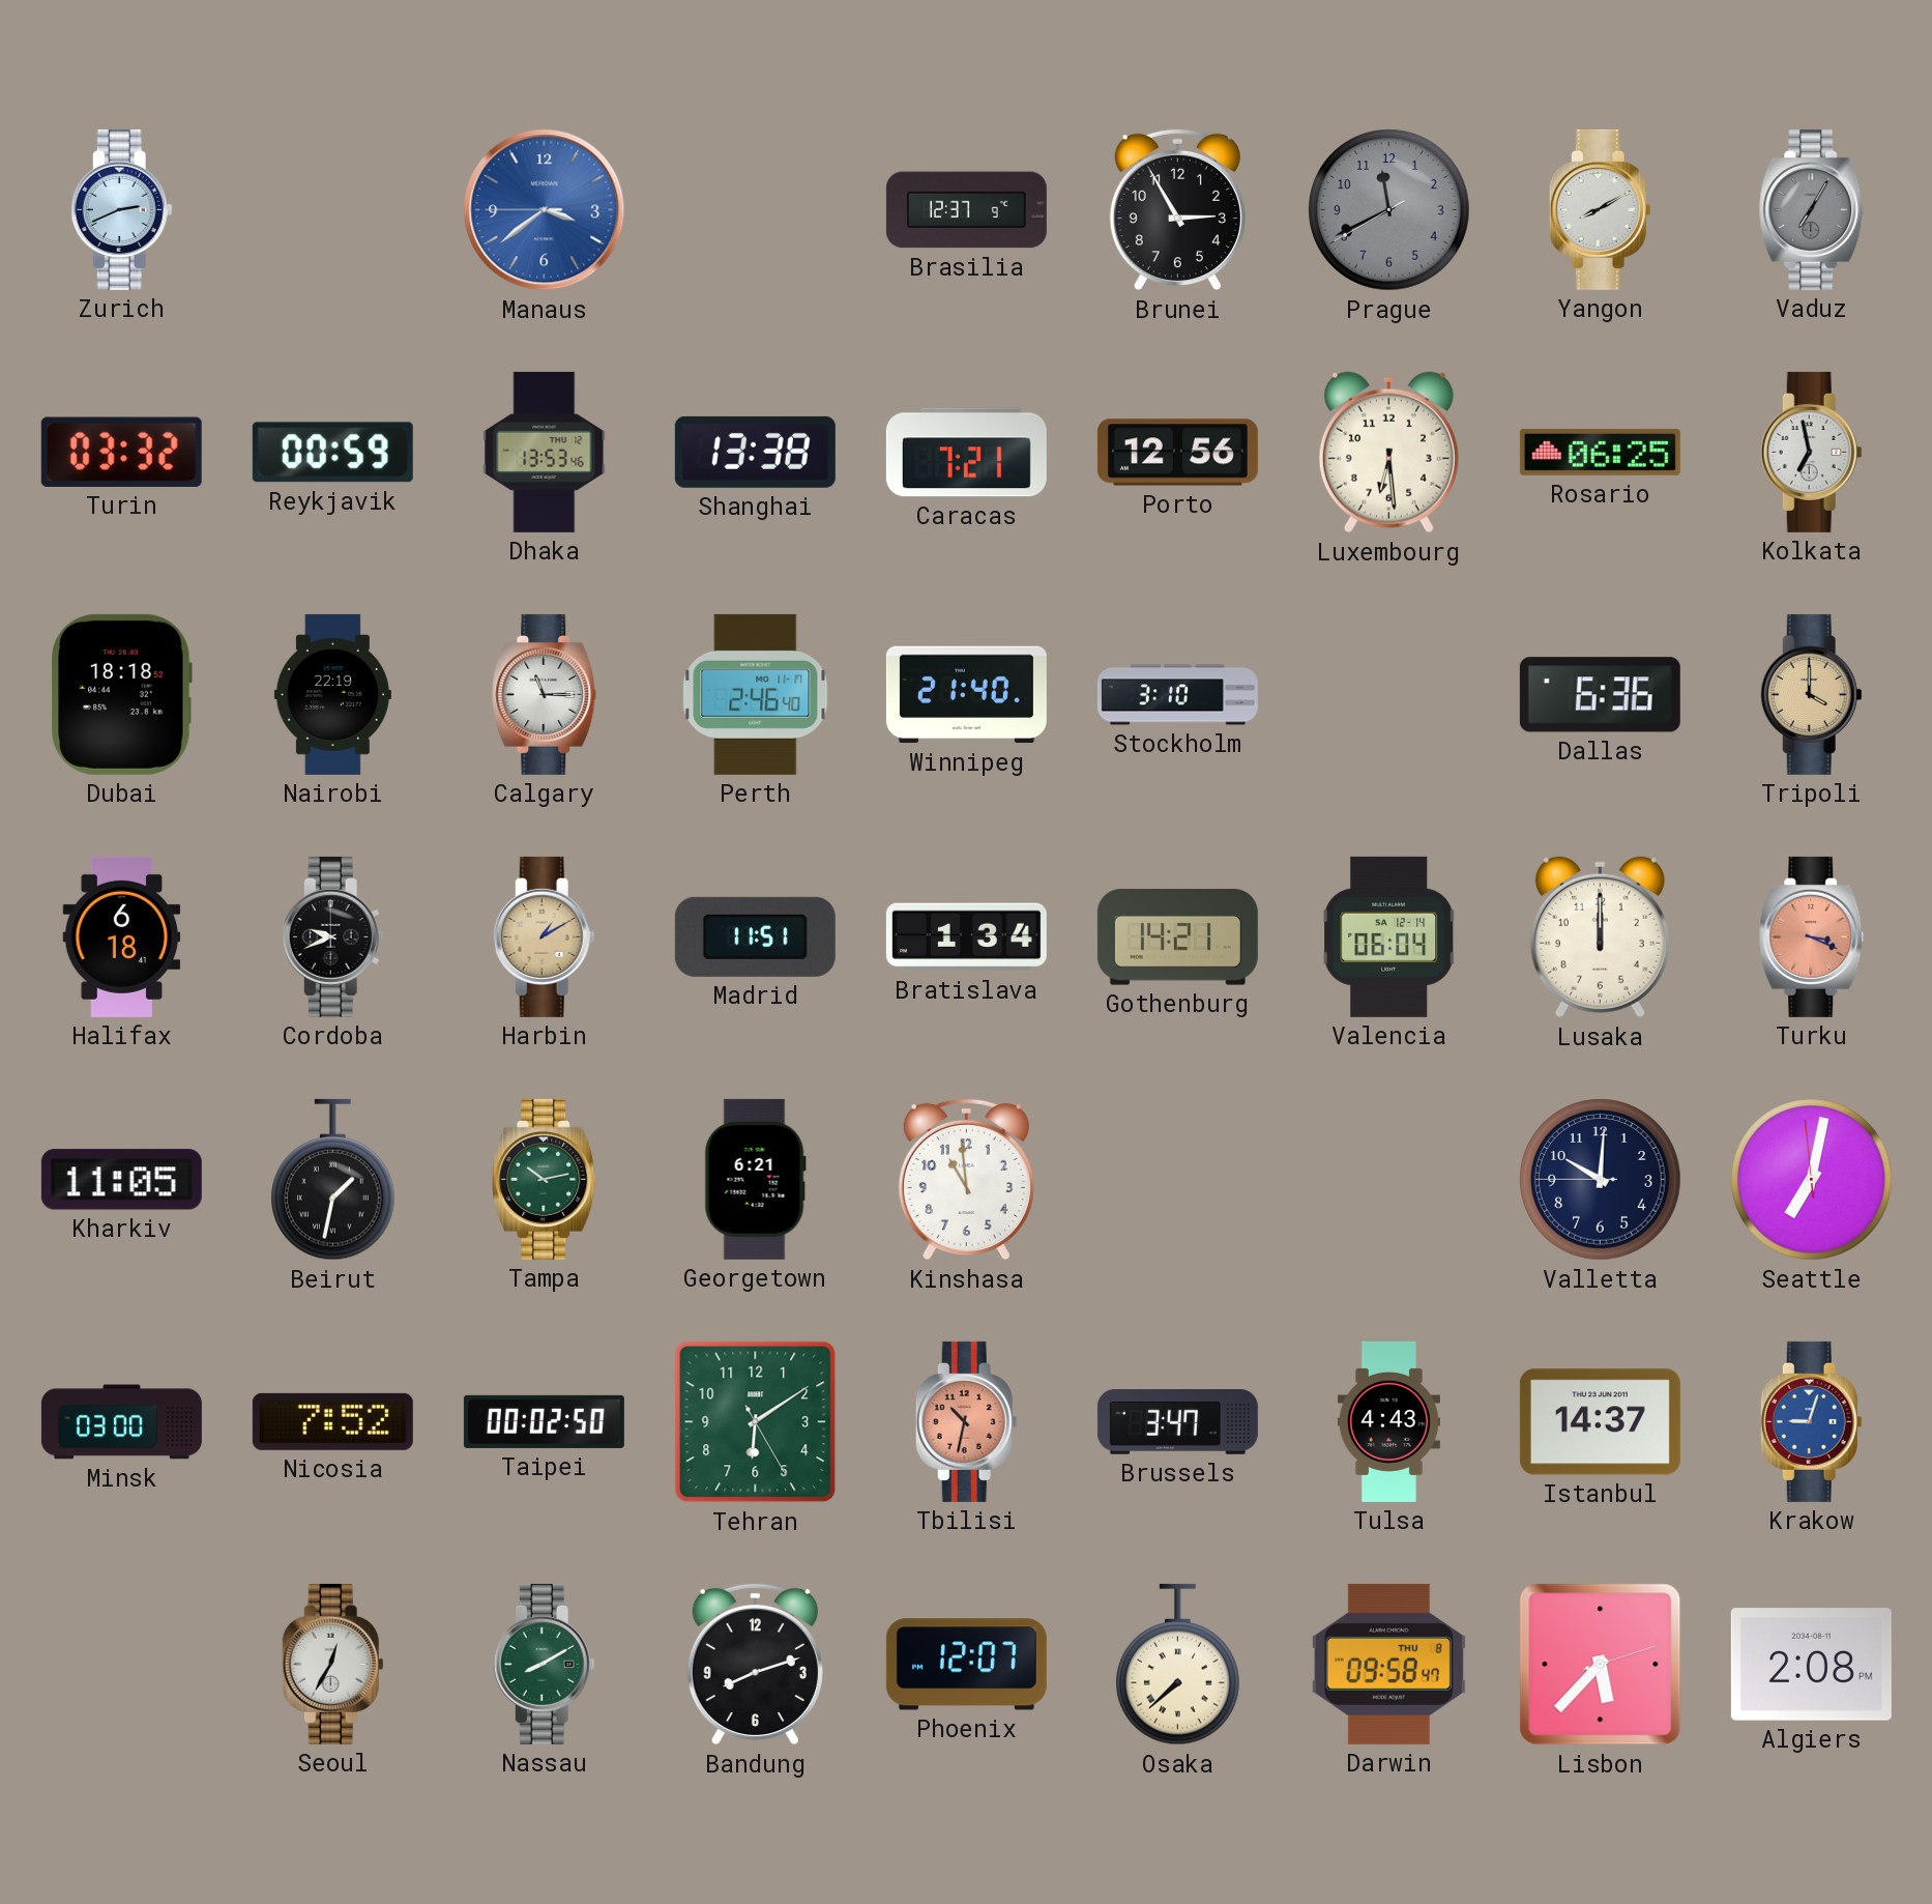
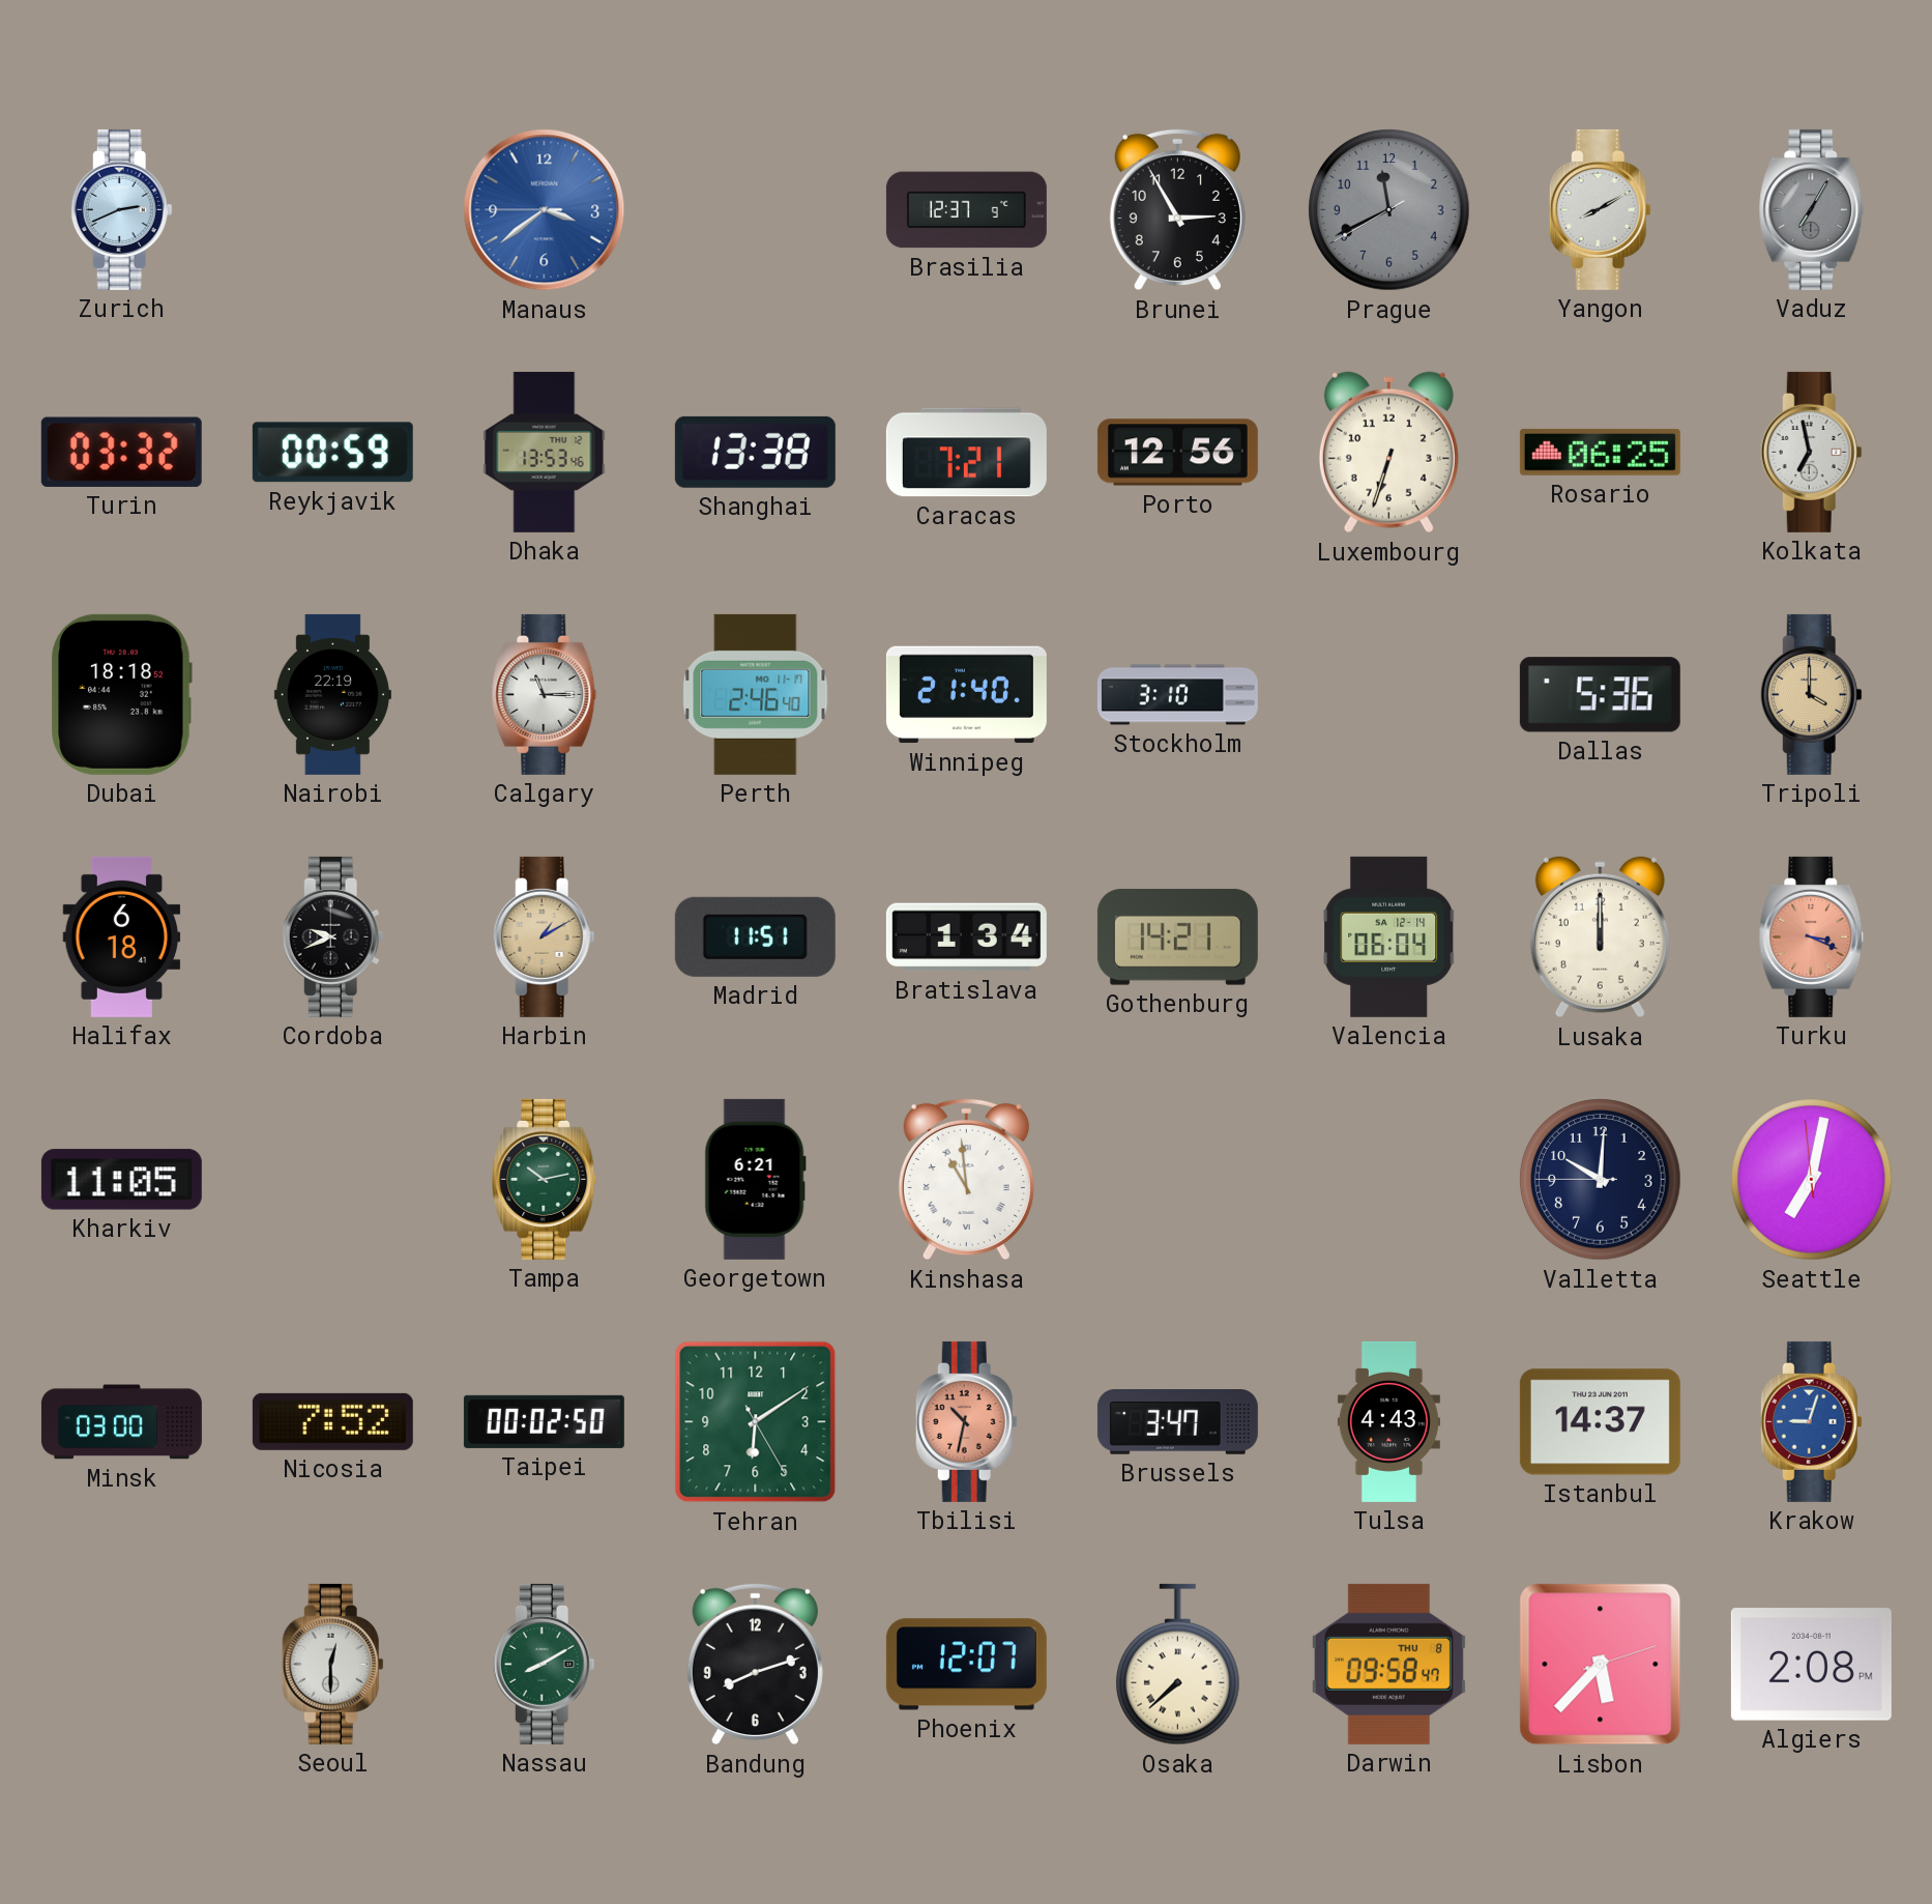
Luxembourg: 6:29 -> 6:33
Dallas: 6:36 -> 5:36
Beirut: 1:32 -> none
Kinshasa numerals: Arabic -> Roman
Seoul: 12:35 -> 12:30
